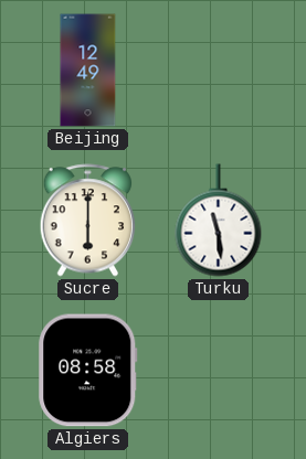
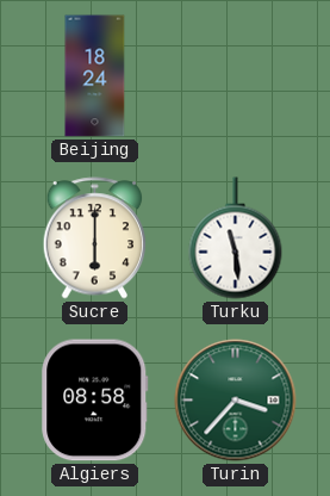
Beijing: 12:49 -> 18:24
Turin: none -> 3:37
